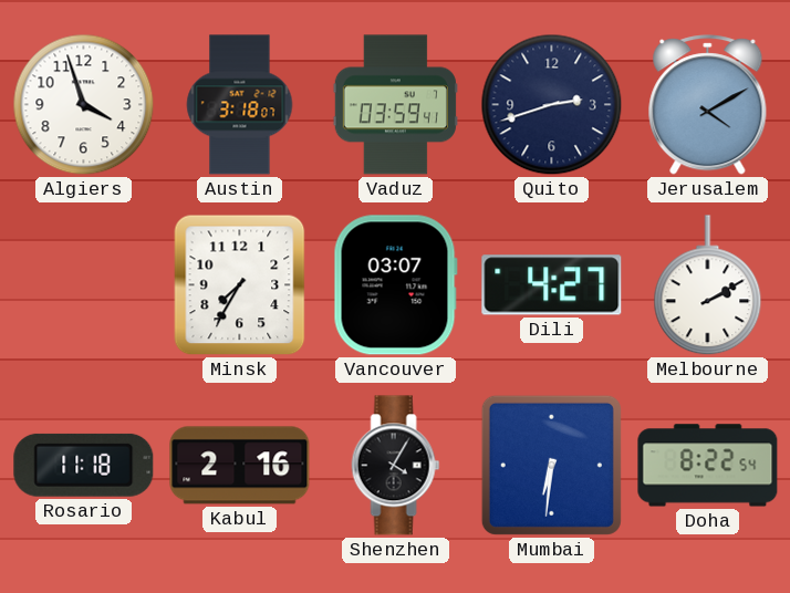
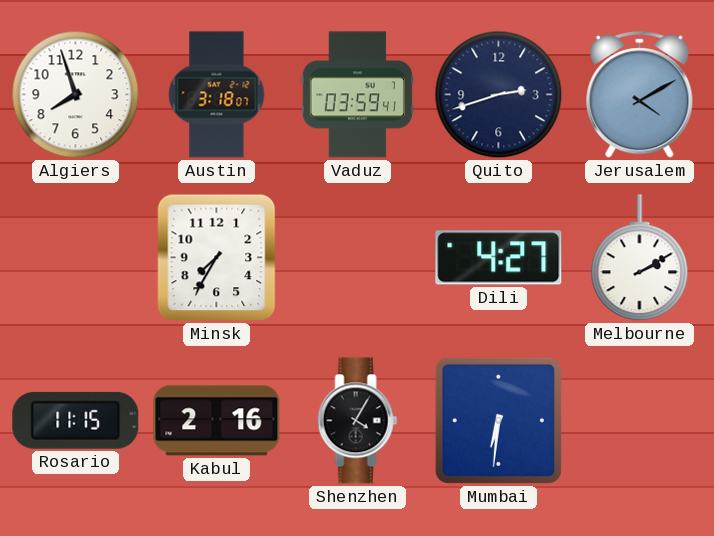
Algiers: 3:57 -> 7:57
Vancouver: 03:07 -> none
Rosario: 11:18 -> 11:15
Doha: 8:22 -> none
